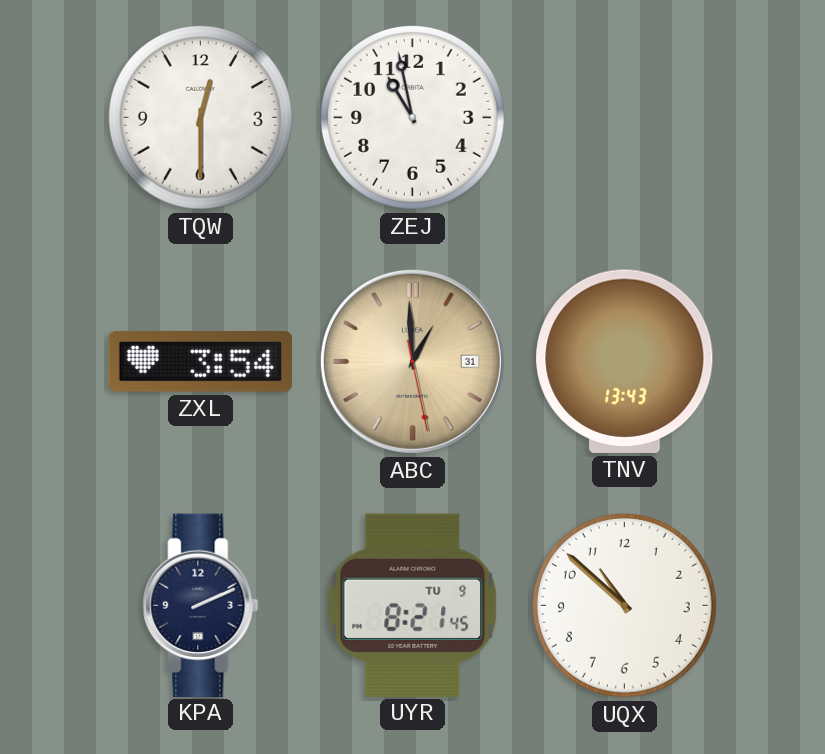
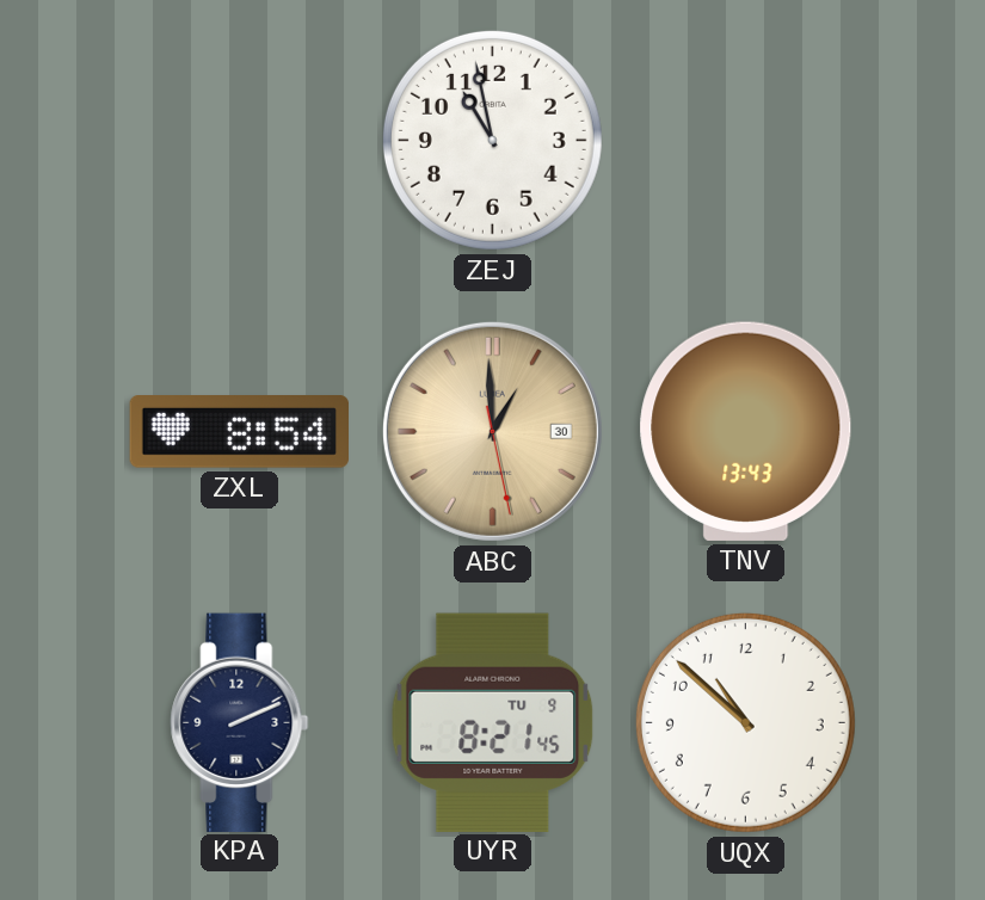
TQW: 12:30 -> none
ZXL: 3:54 -> 8:54
ABC date: 31 -> 30
